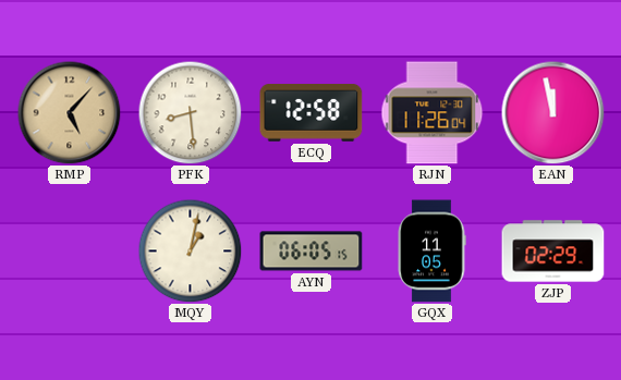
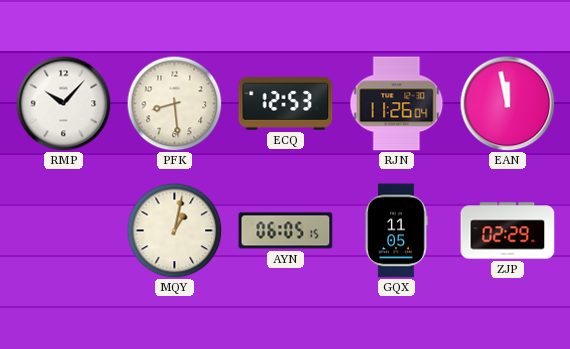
RMP: 5:07 -> 10:07
RMP dial: champagne -> white
ECQ: 12:58 -> 12:53
